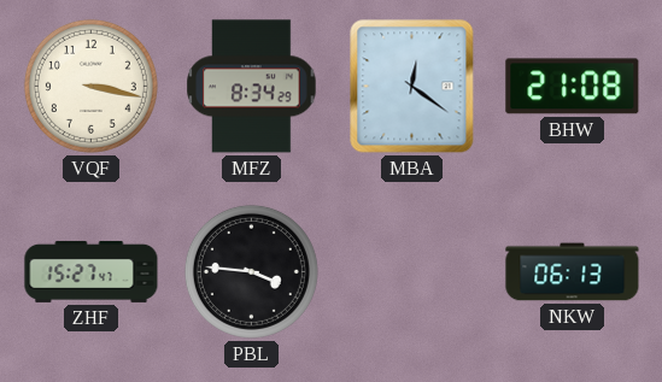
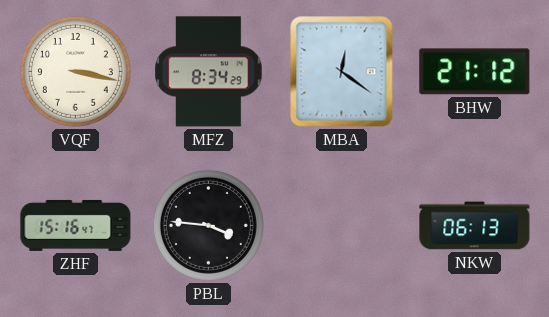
BHW: 21:08 -> 21:12
ZHF: 15:27 -> 15:16
